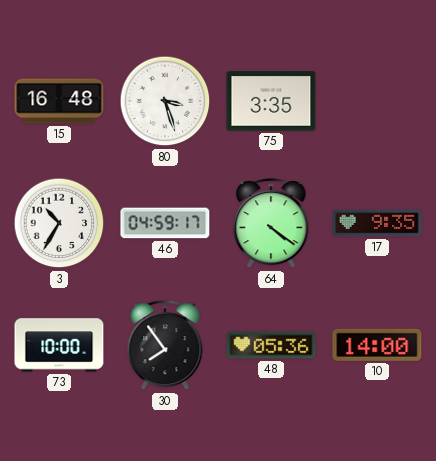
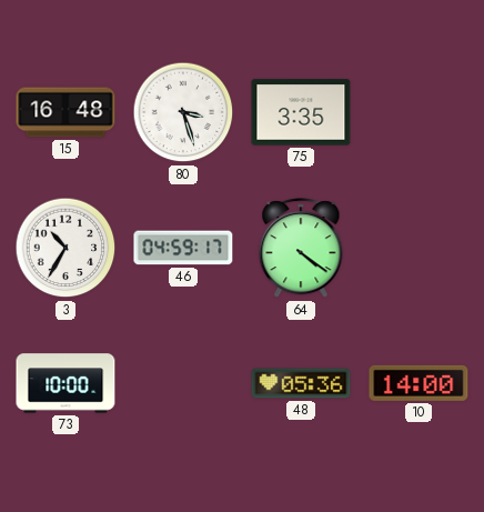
17: 9:35 -> none
30: 7:54 -> none
